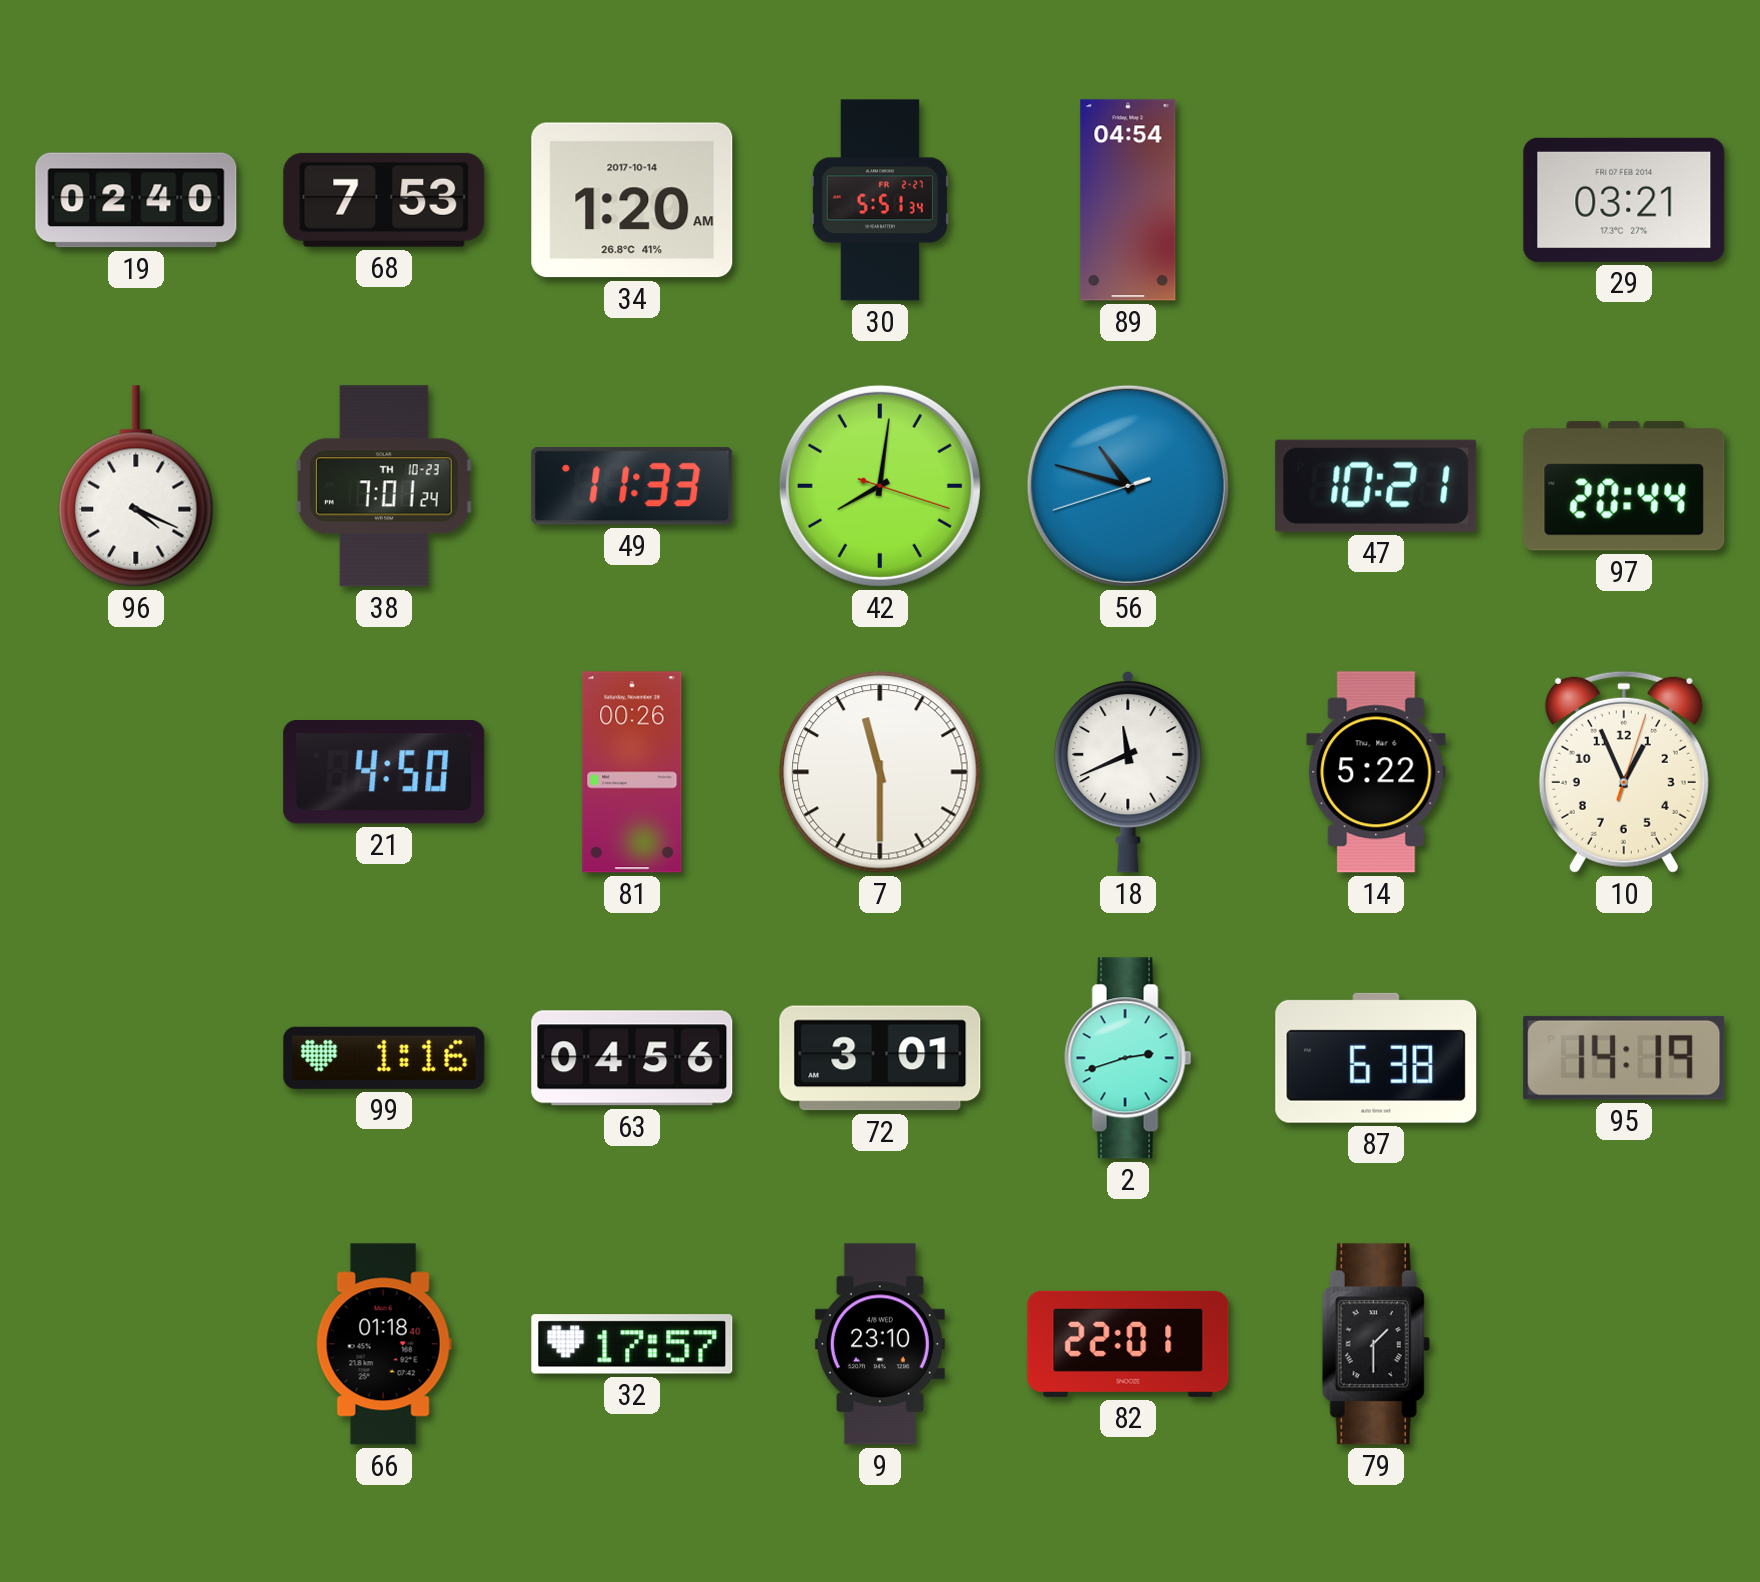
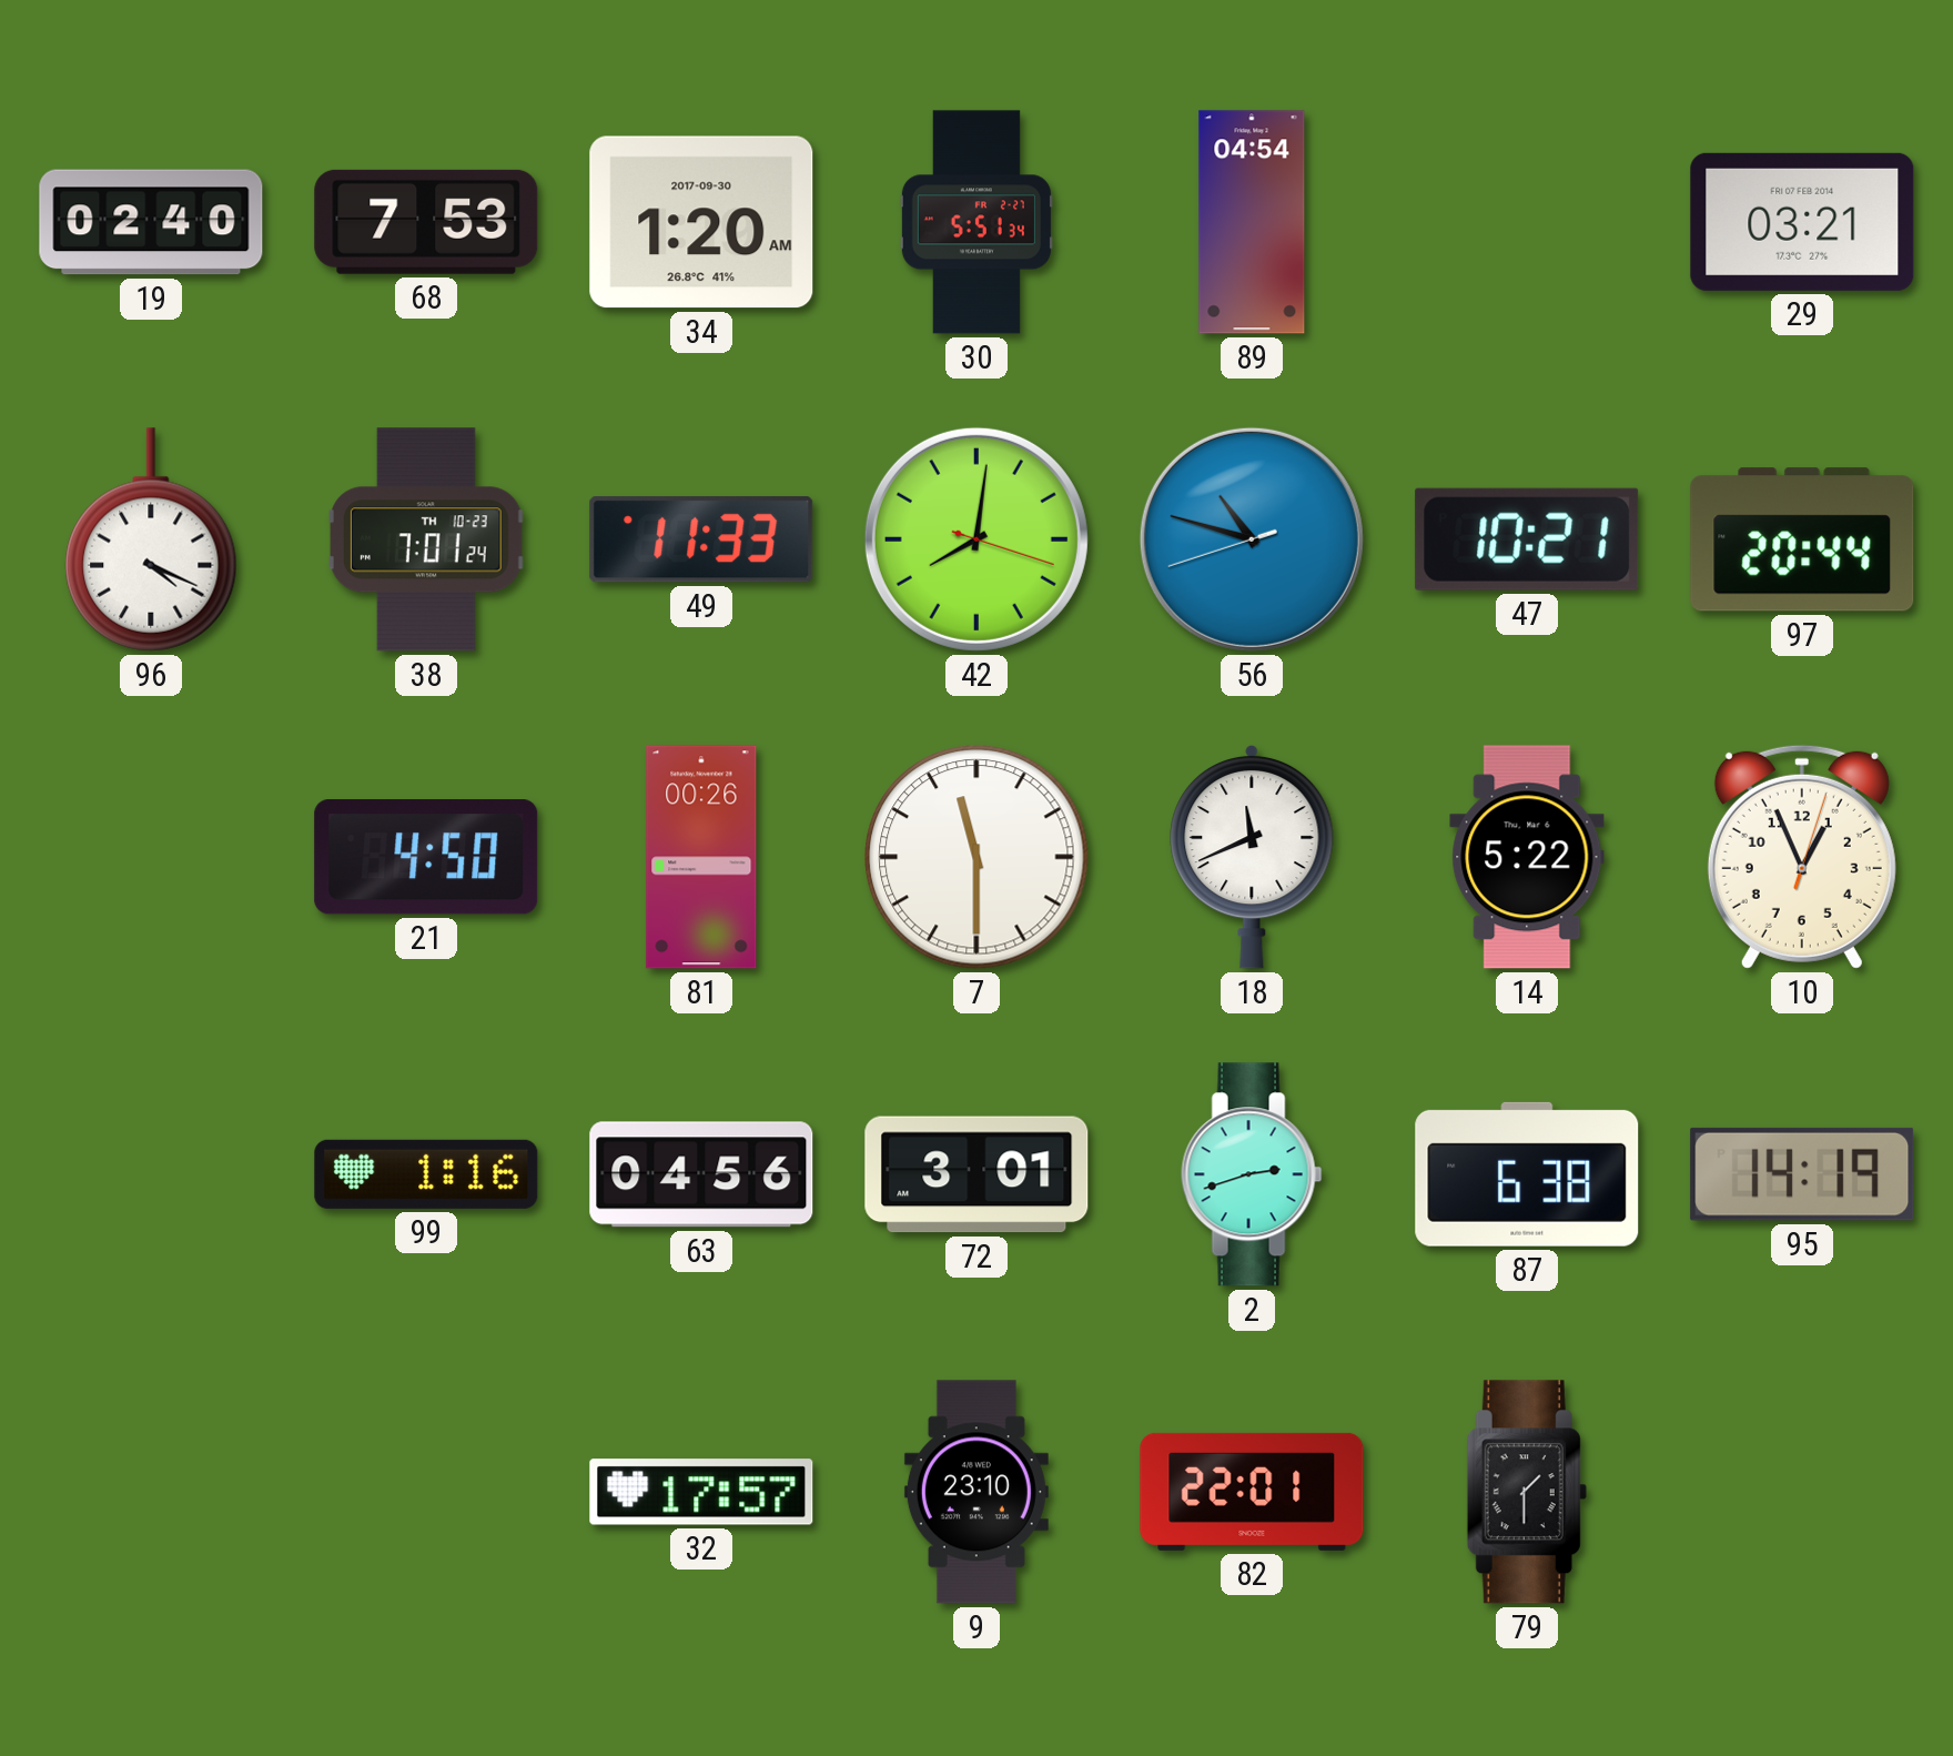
34 date: 2017-10-14 -> 2017-09-30
66: 01:18 -> none
